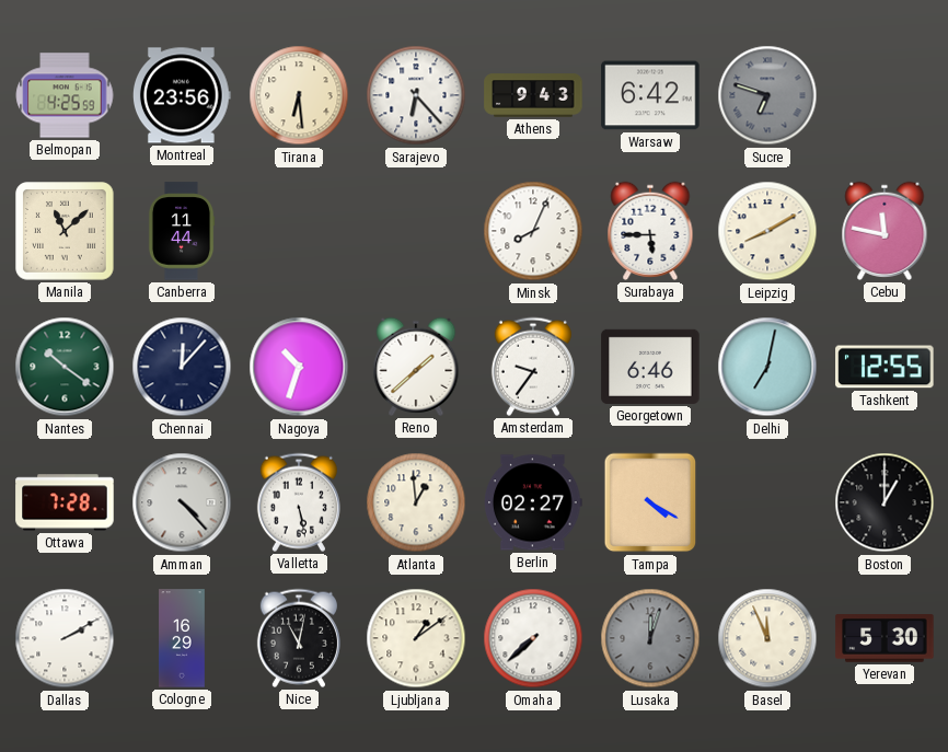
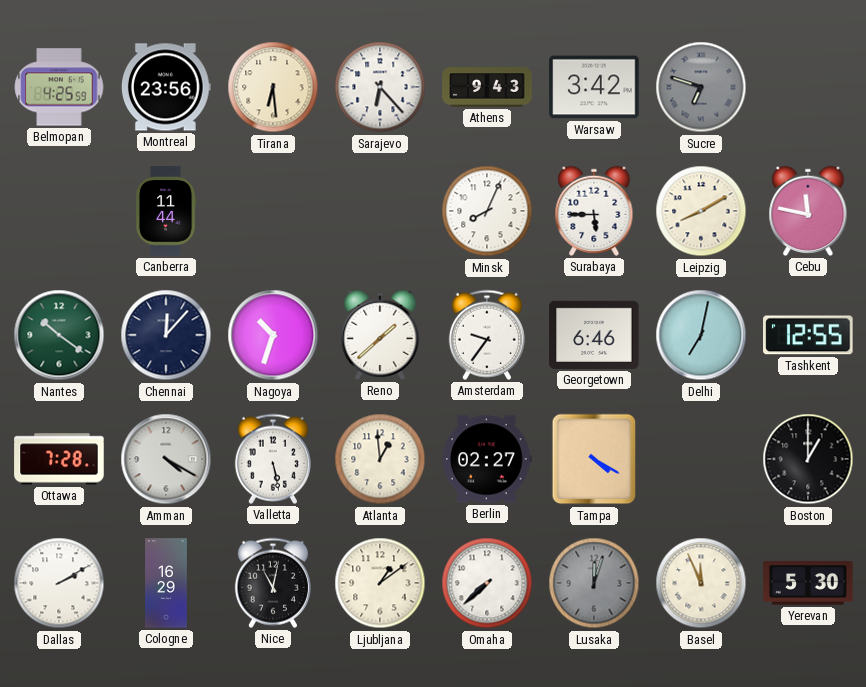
Warsaw: 6:42 -> 3:42
Manila: 11:08 -> none
Amman: 4:23 -> 4:20
